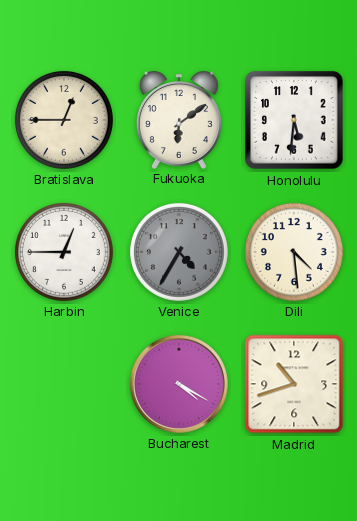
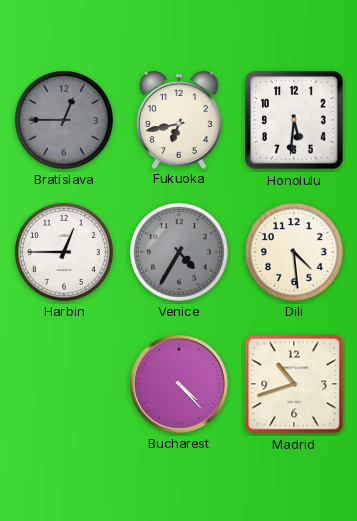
Bratislava dial: cream -> grey
Fukuoka: 6:09 -> 6:43
Bucharest: 4:20 -> 4:23
